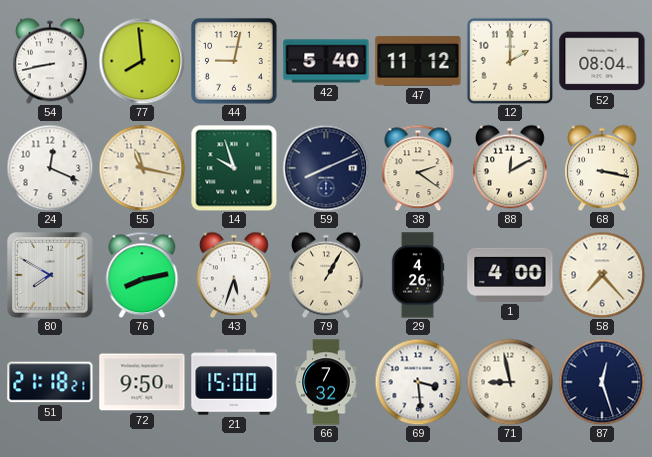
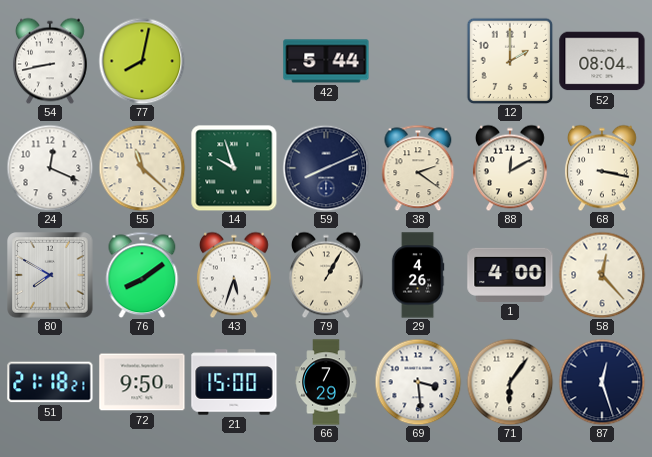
77: 7:59 -> 8:02
44: 9:02 -> none
42: 5:40 -> 5:44
47: 11:12 -> none
55: 11:17 -> 11:22
76: 8:13 -> 8:09
58: 7:23 -> 12:23
66: 7:32 -> 7:29
71: 8:58 -> 6:06
